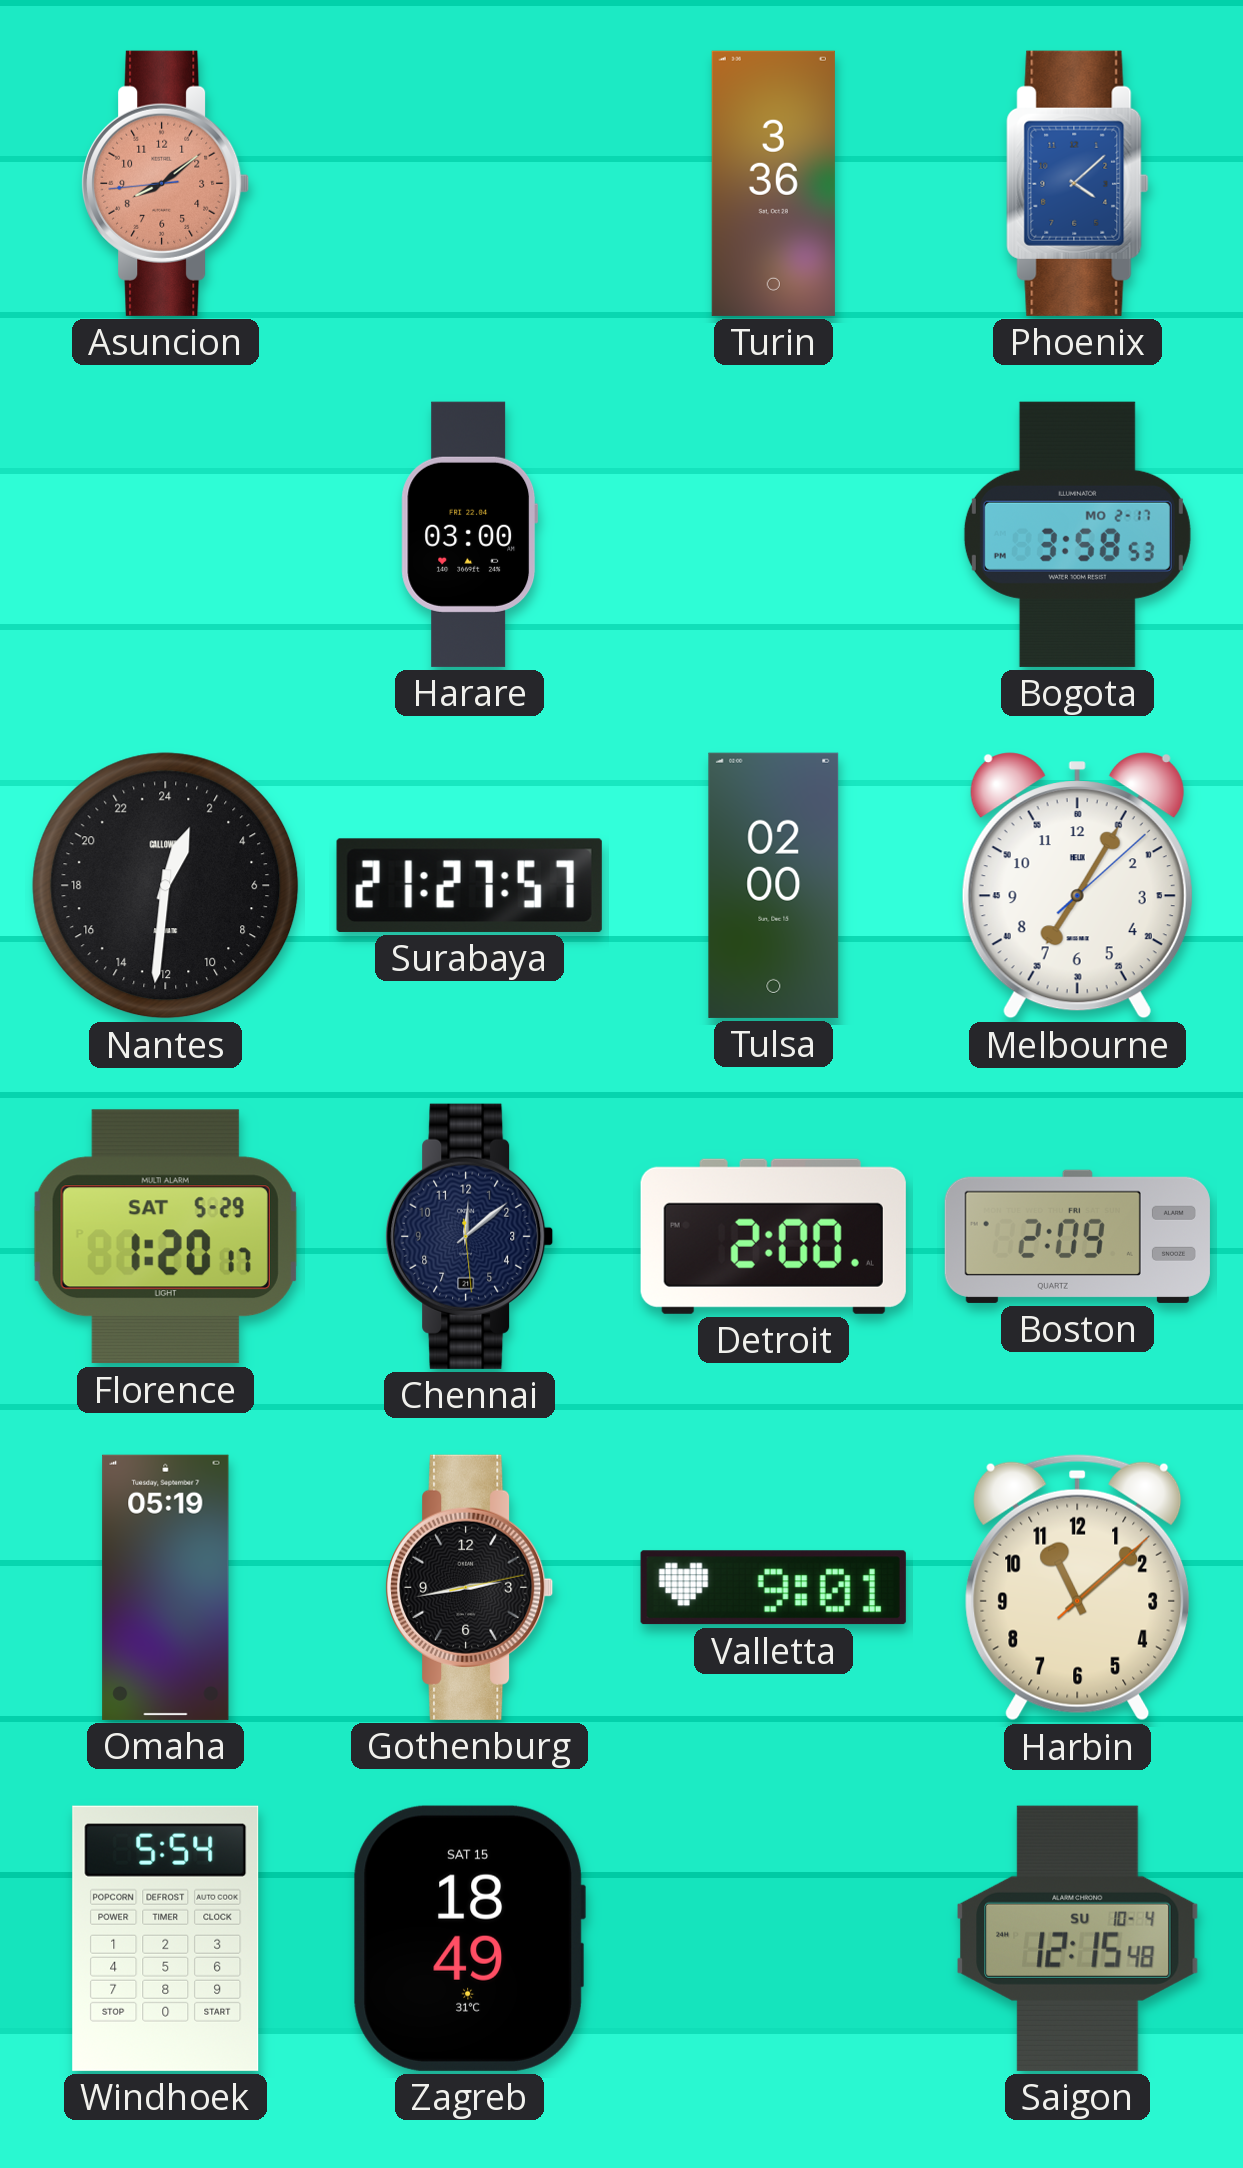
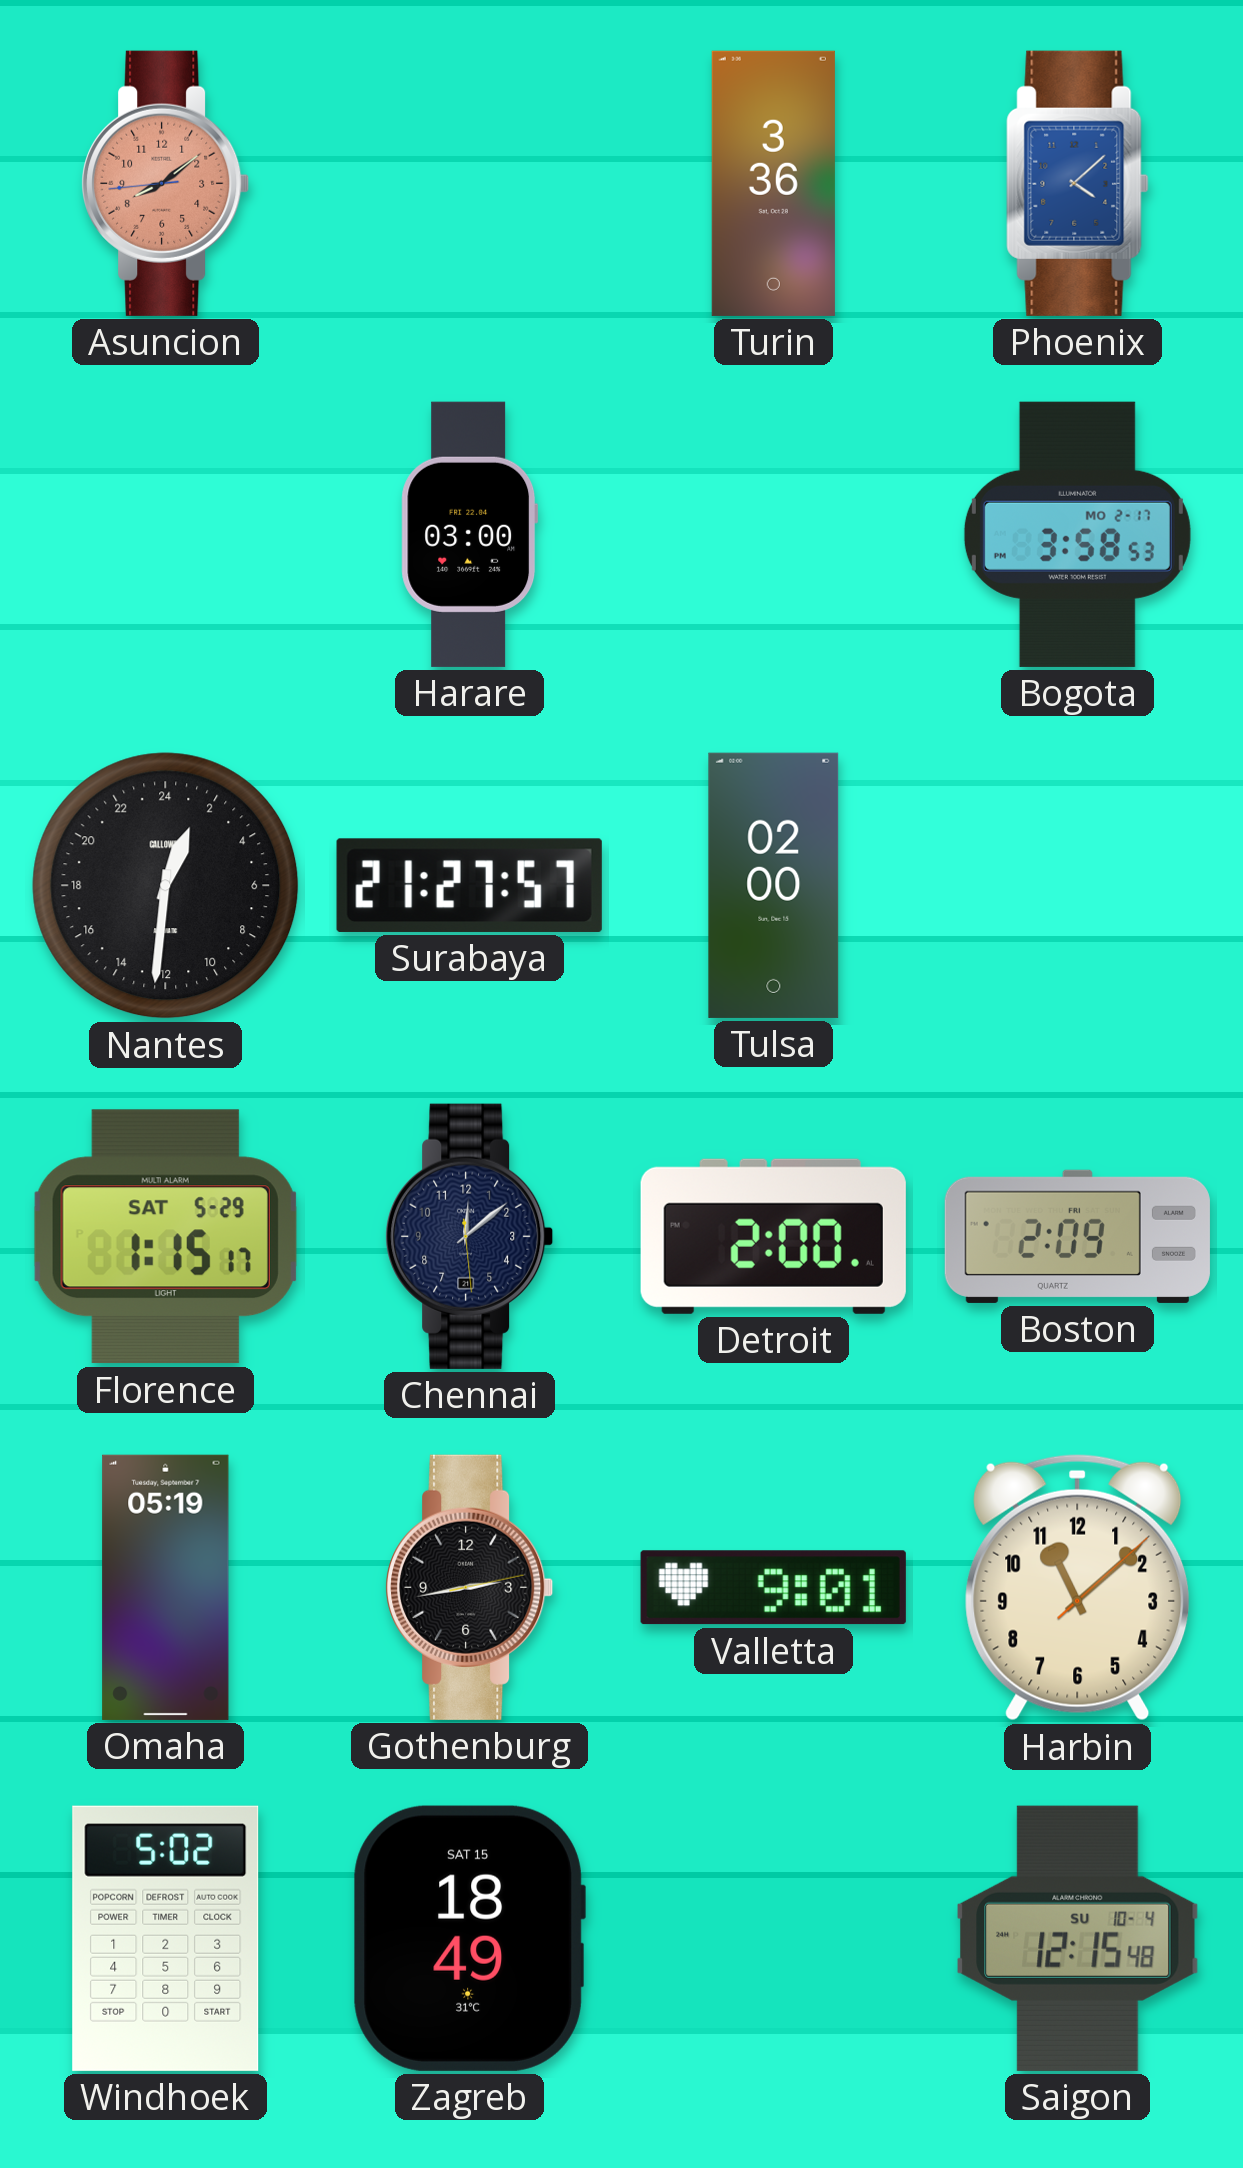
Melbourne: 7:05 -> none
Florence: 1:20 -> 1:15
Windhoek: 5:54 -> 5:02
